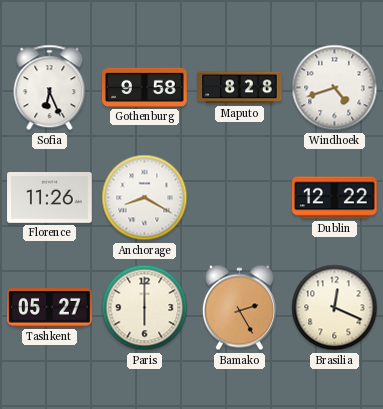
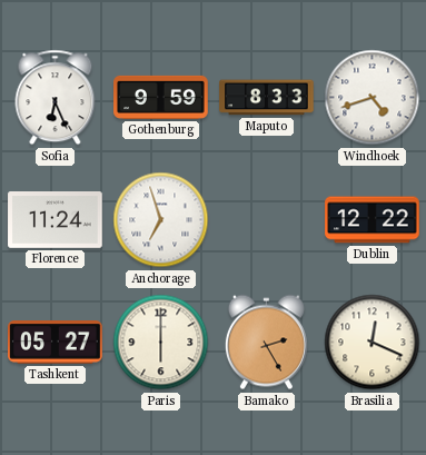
Gothenburg: 9:58 -> 9:59
Maputo: 8:28 -> 8:33
Florence: 11:26 -> 11:24
Anchorage: 8:20 -> 6:57
